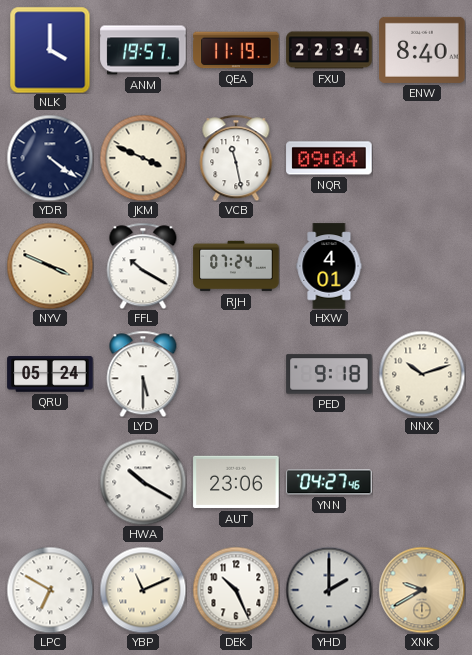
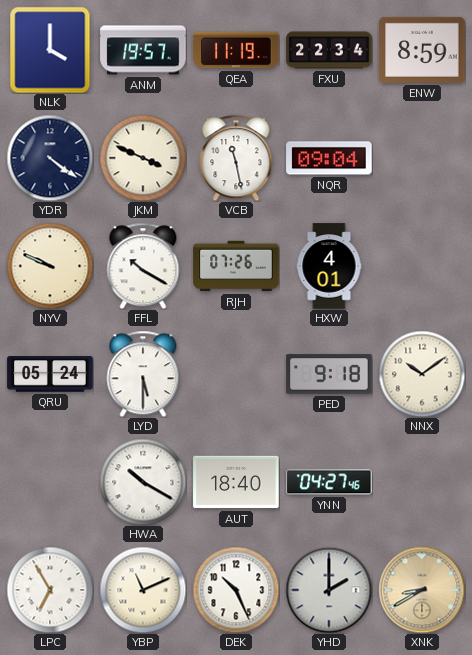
ENW: 8:40 -> 8:59
NYV: 3:49 -> 9:49
RJH: 07:24 -> 07:26
NNX: 10:12 -> 10:09
AUT: 23:06 -> 18:40
LPC: 6:50 -> 6:55
XNK: 9:40 -> 8:40
